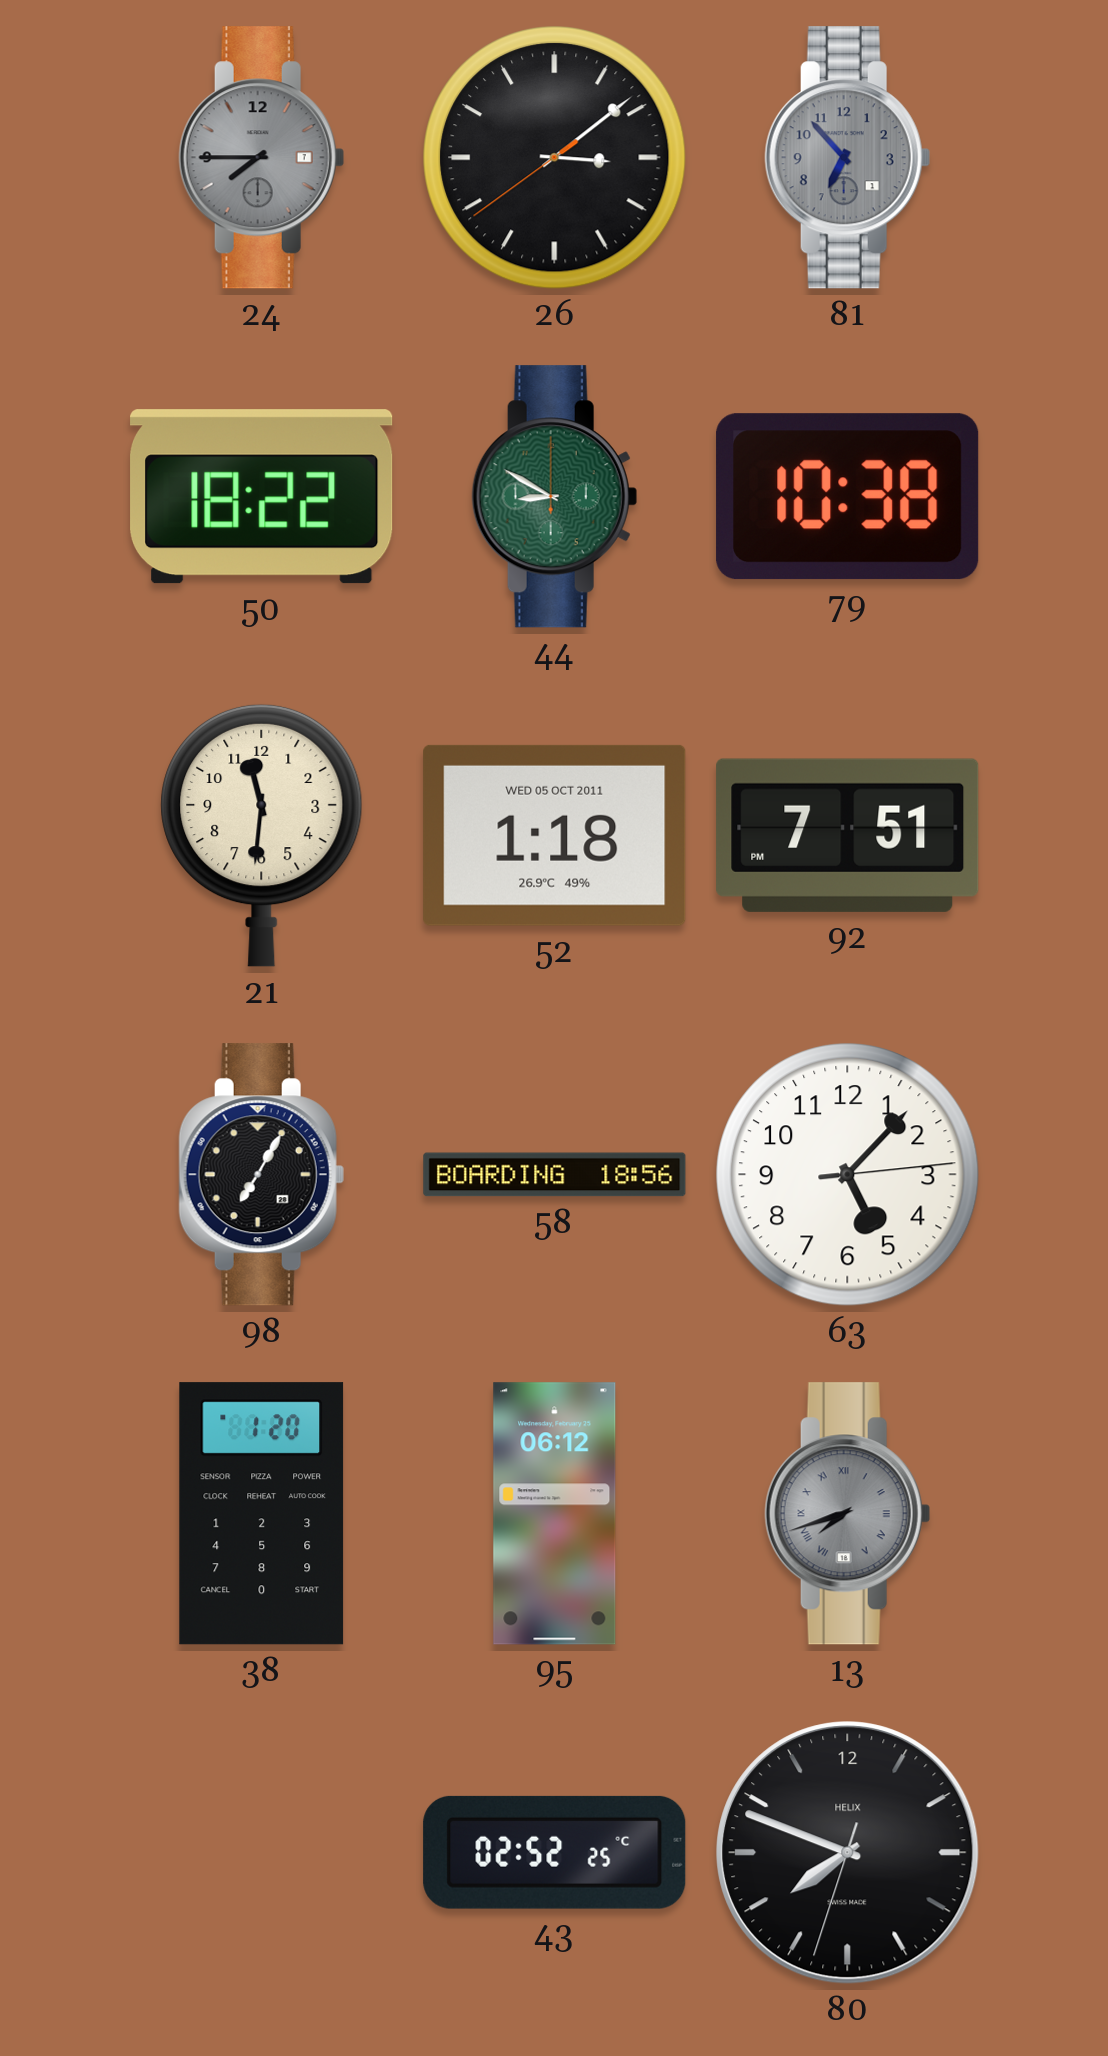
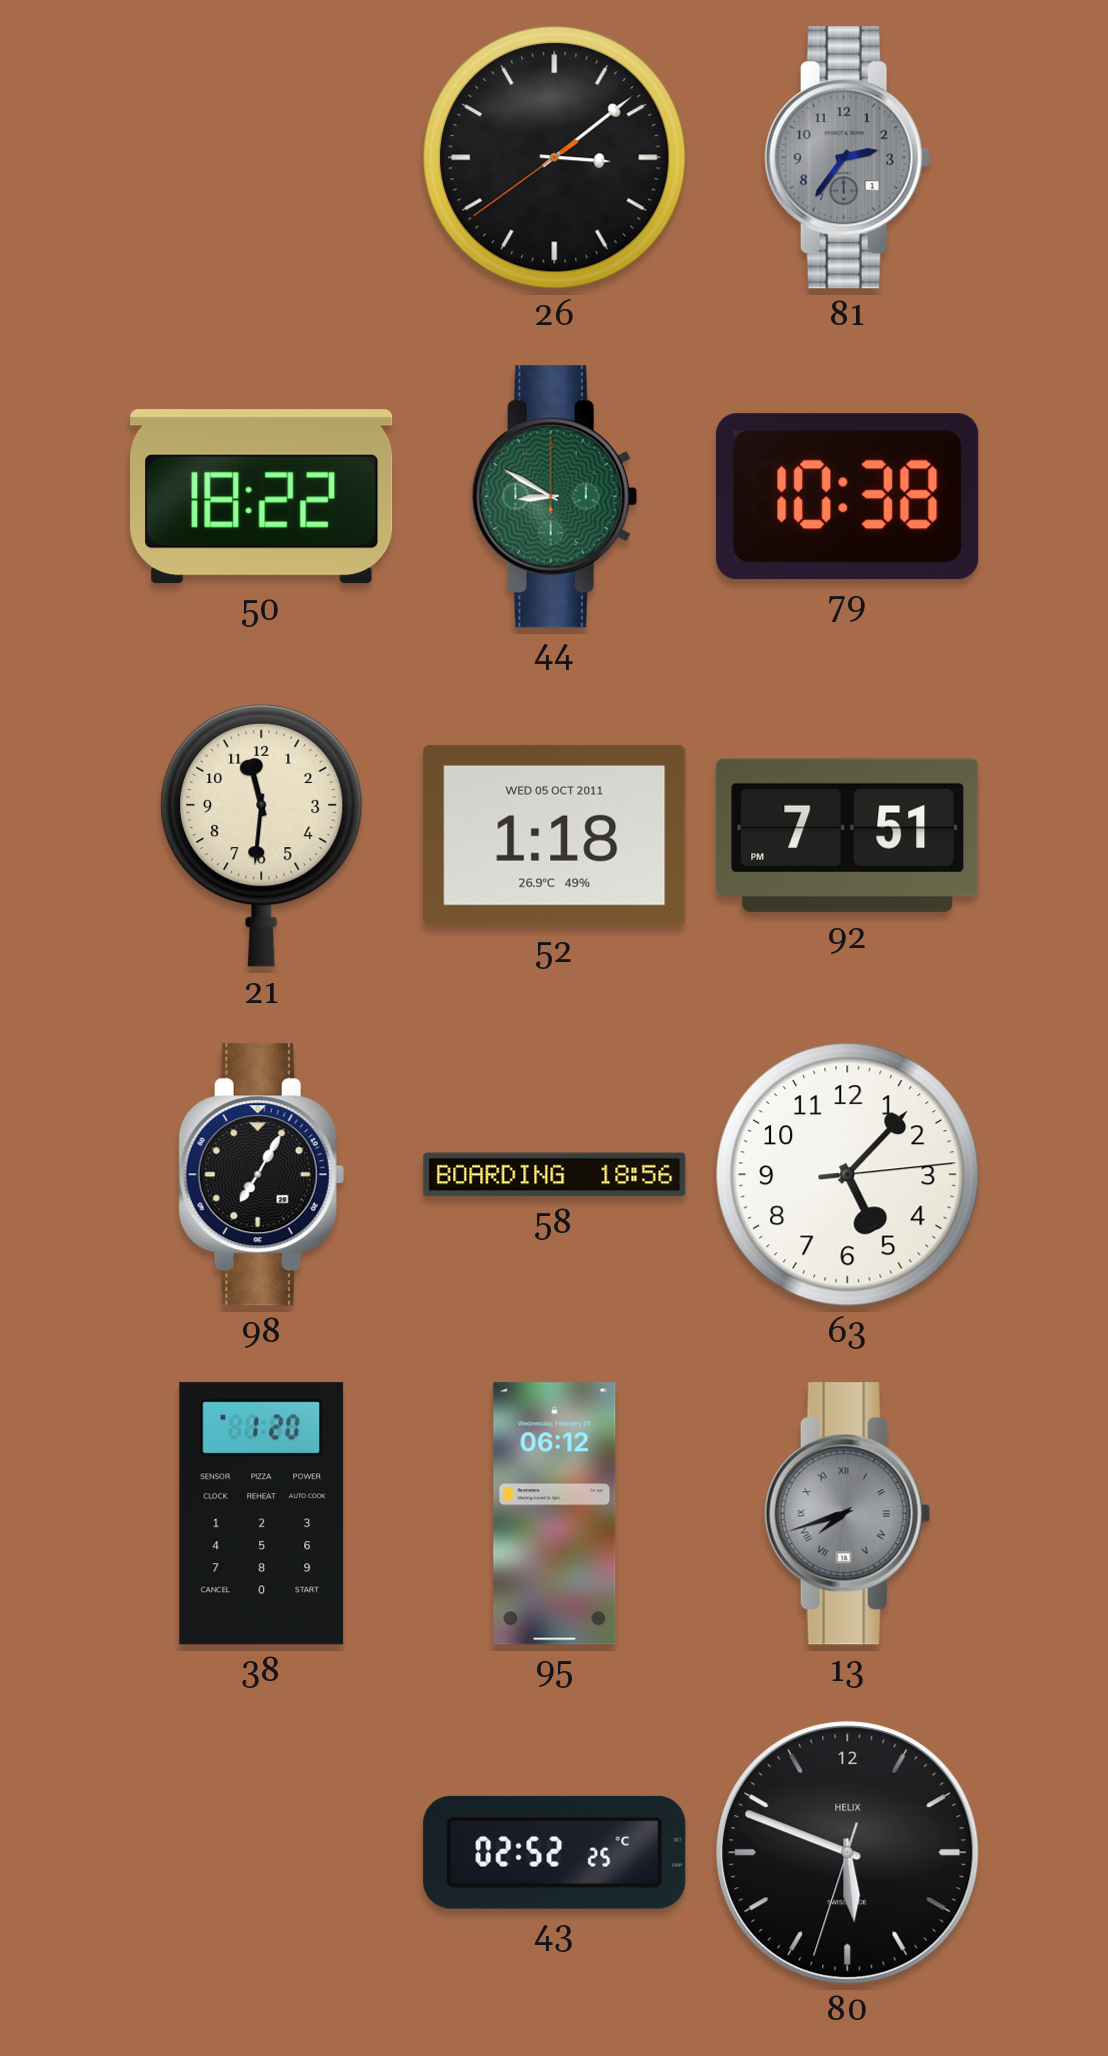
24: 7:45 -> none
81: 6:53 -> 2:36
80: 7:48 -> 5:48
